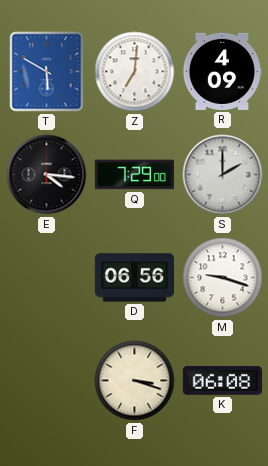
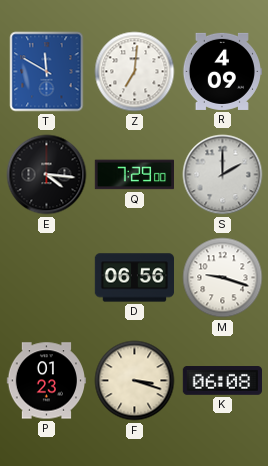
T: 5:50 -> 11:50
P: none -> 01:23
